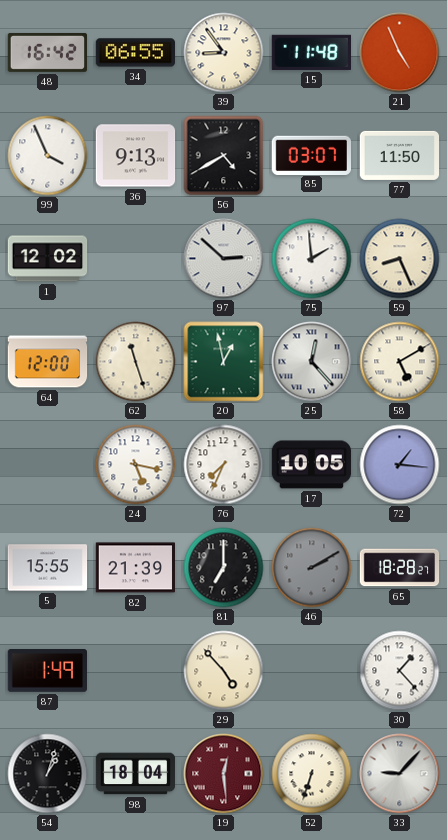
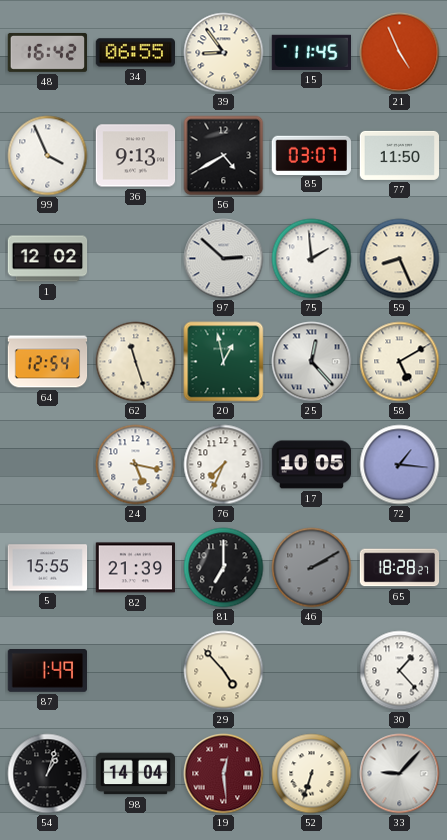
15: 11:48 -> 11:45
64: 12:00 -> 12:54
98: 18:04 -> 14:04
